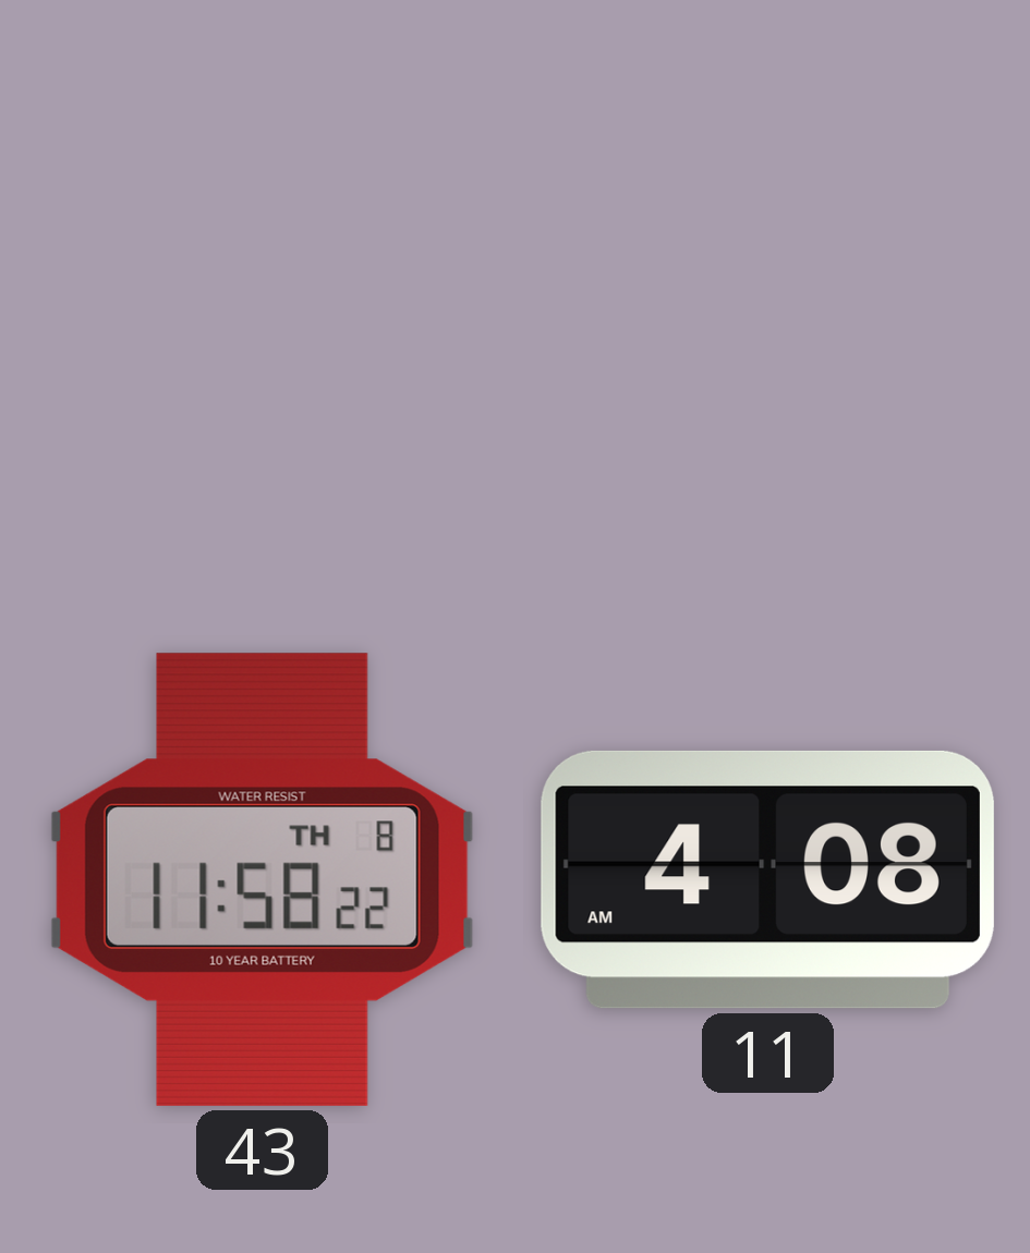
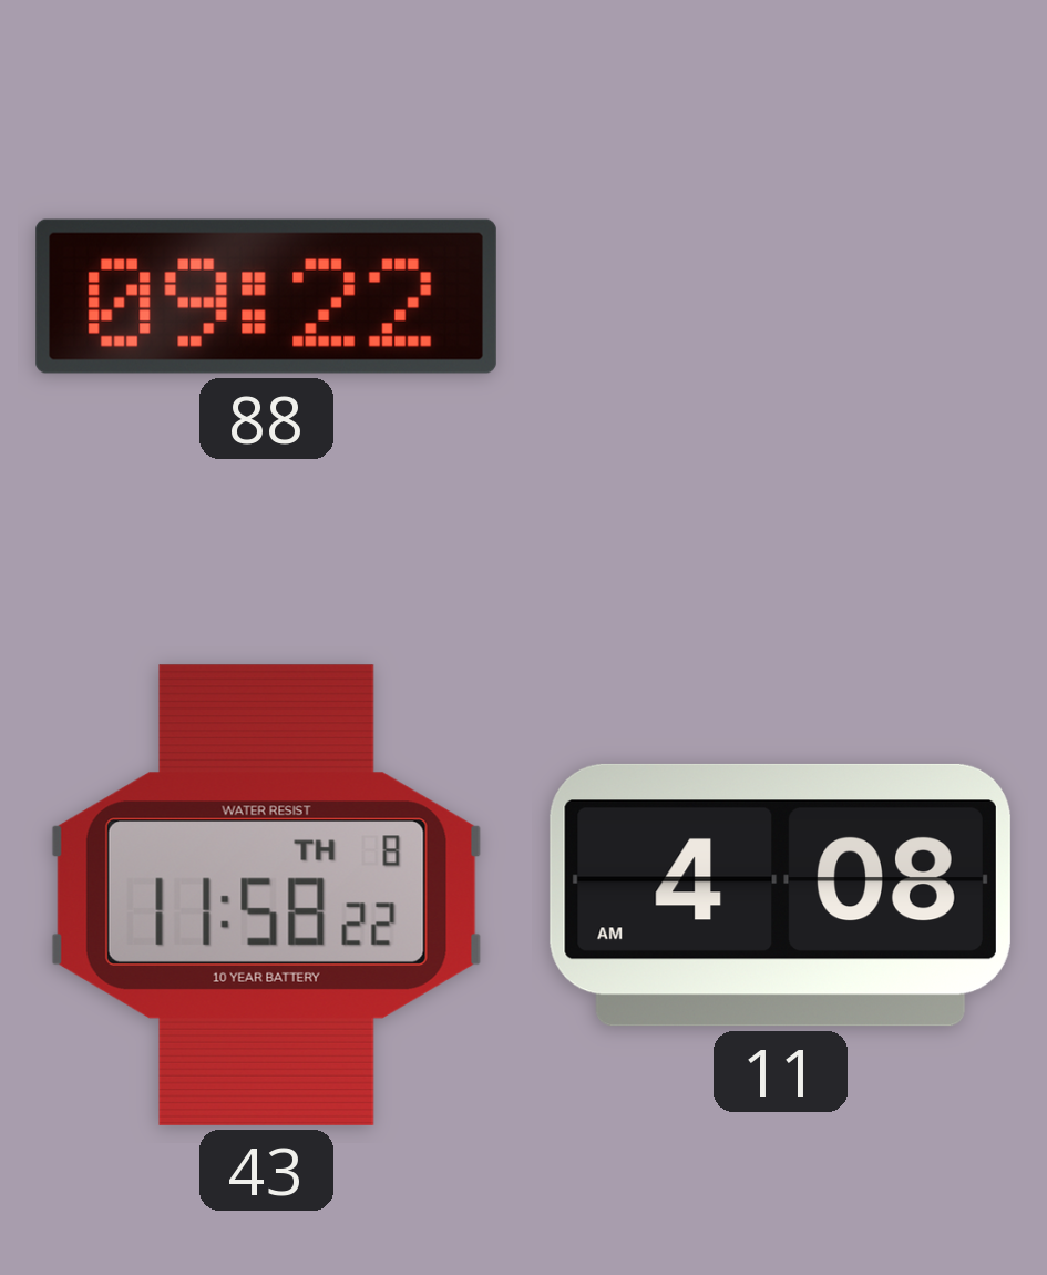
88: none -> 09:22
